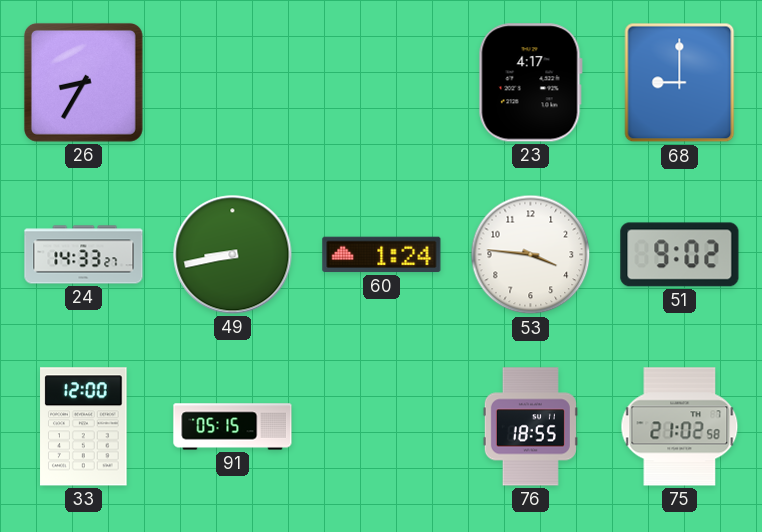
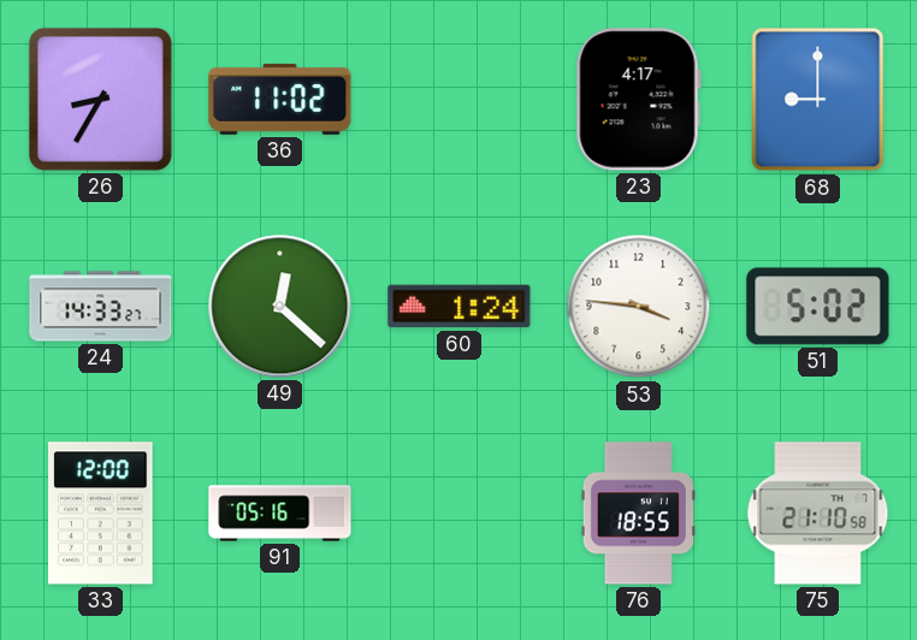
36: none -> 11:02
49: 8:43 -> 12:22
51: 9:02 -> 5:02
91: 05:15 -> 05:16
75: 21:02 -> 21:10
